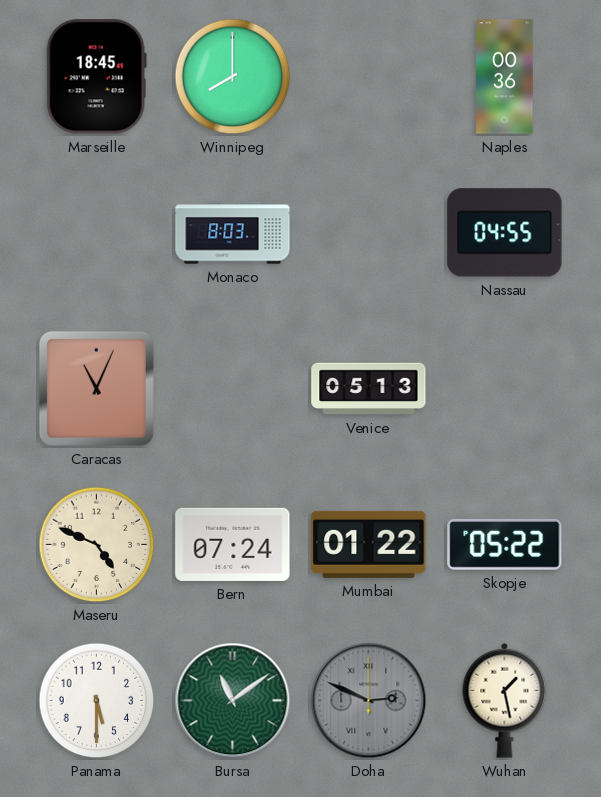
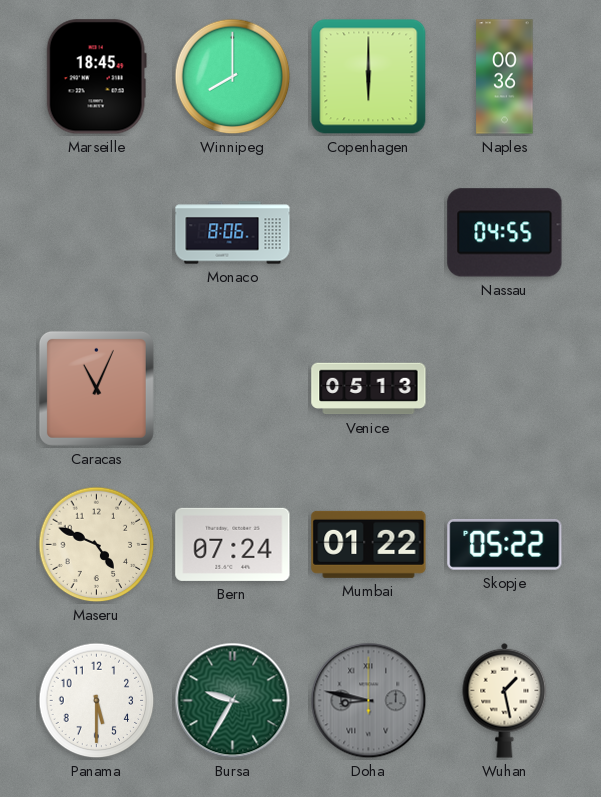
Copenhagen: none -> 6:00
Monaco: 8:03 -> 8:06
Bursa: 11:09 -> 9:35
Doha: 2:49 -> 8:47
